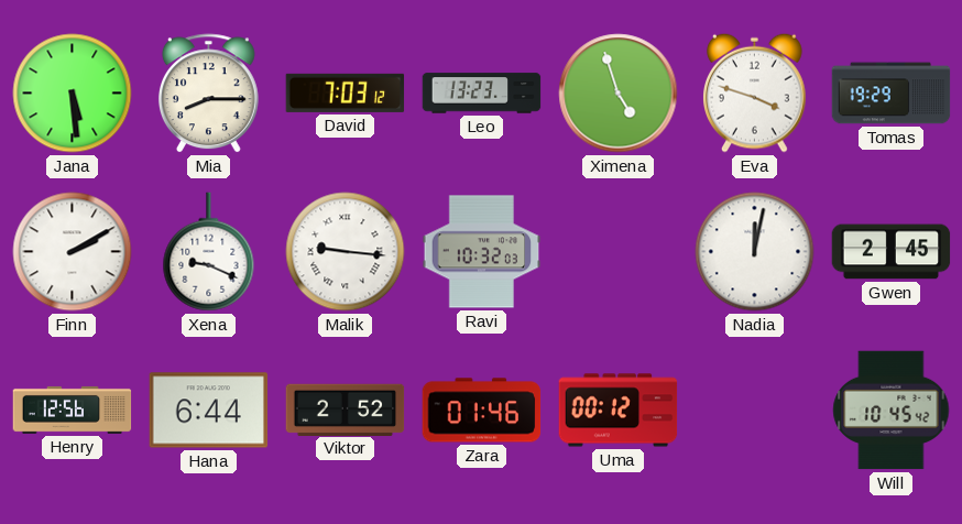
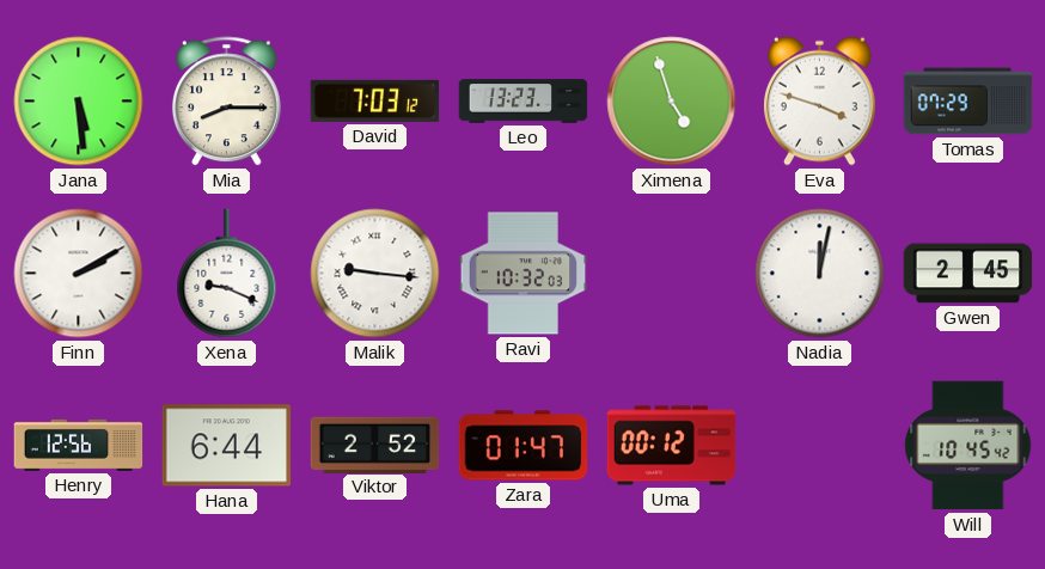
Tomas: 19:29 -> 07:29
Zara: 01:46 -> 01:47
